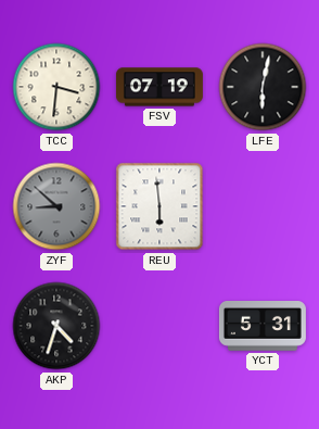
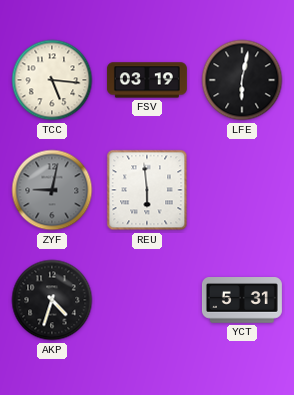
TCC: 3:31 -> 5:16
FSV: 07:19 -> 03:19
ZYF: 8:52 -> 9:02
